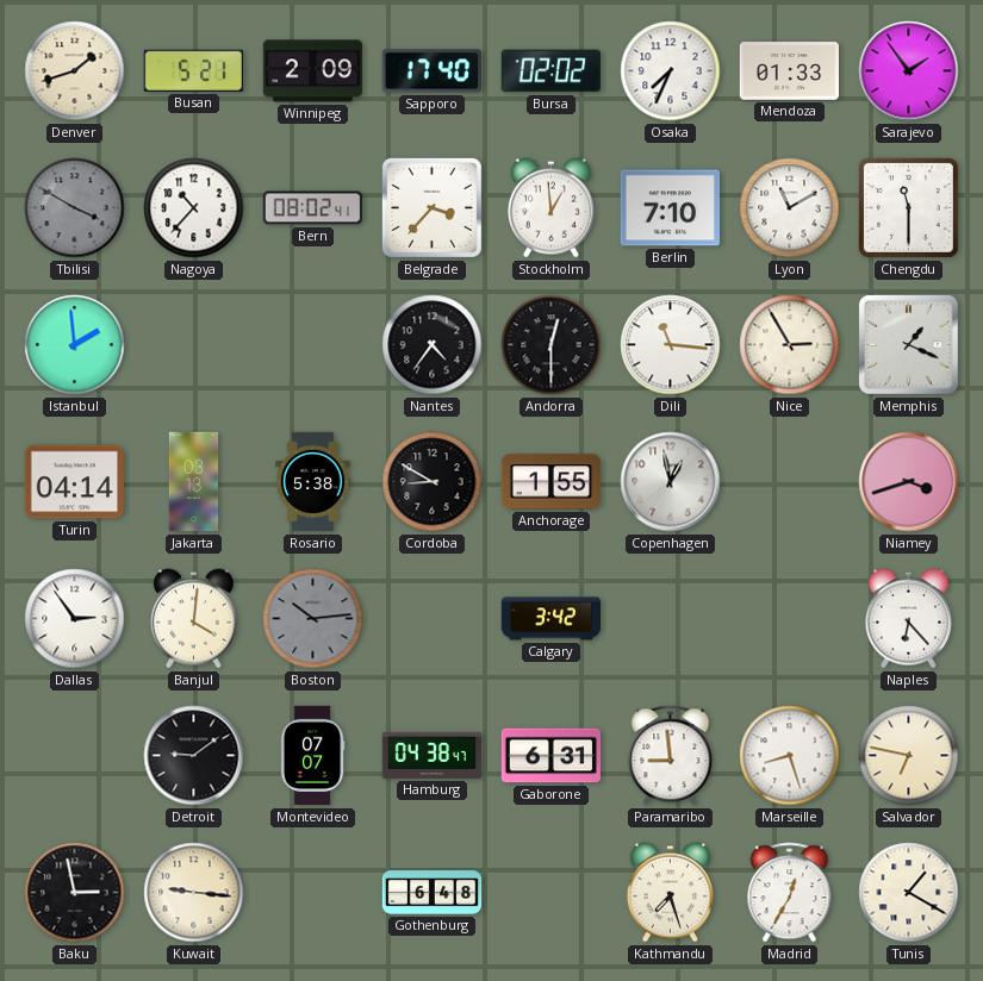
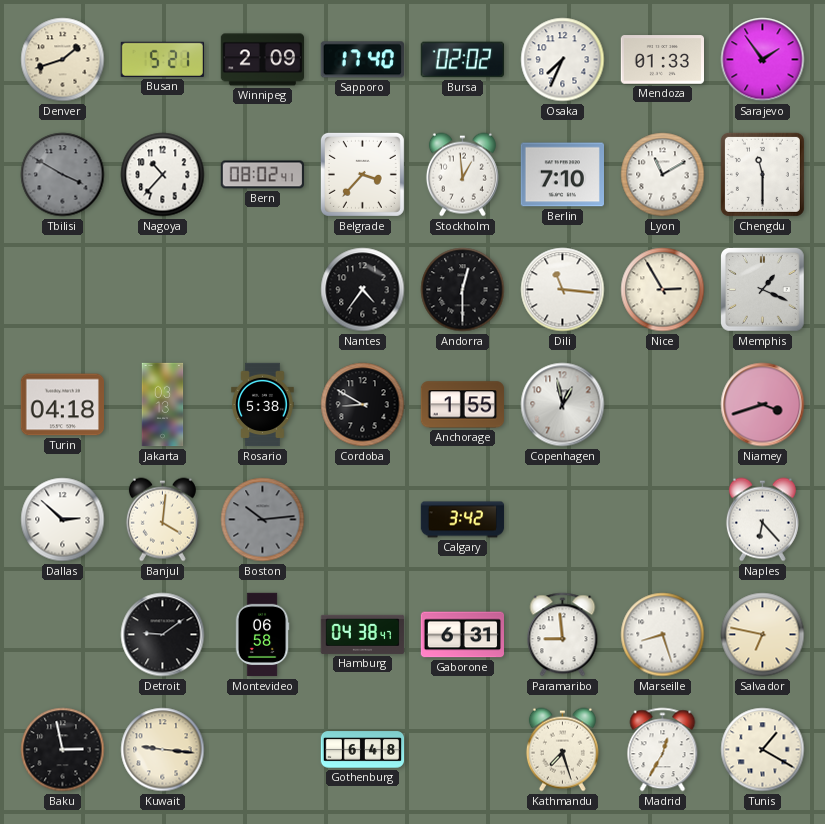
Istanbul: 1:59 -> none
Turin: 04:14 -> 04:18
Dallas: 2:54 -> 2:52
Montevideo: 07:07 -> 06:58
